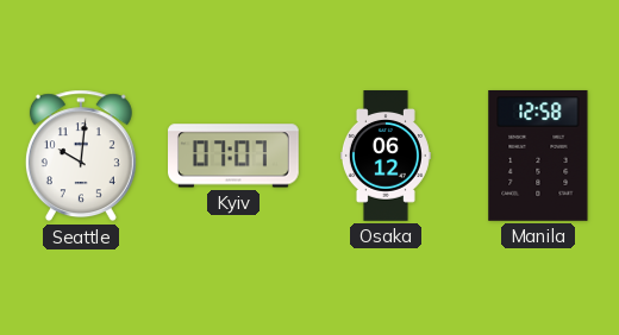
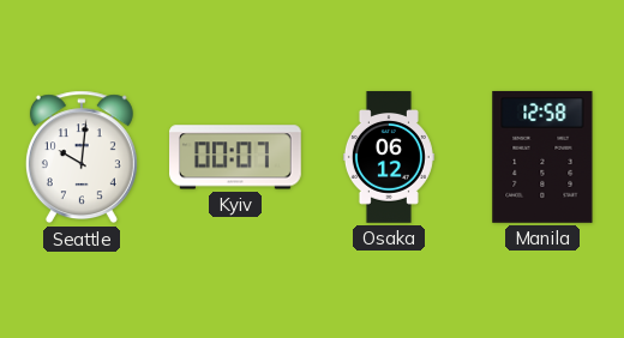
Kyiv: 07:07 -> 00:07
